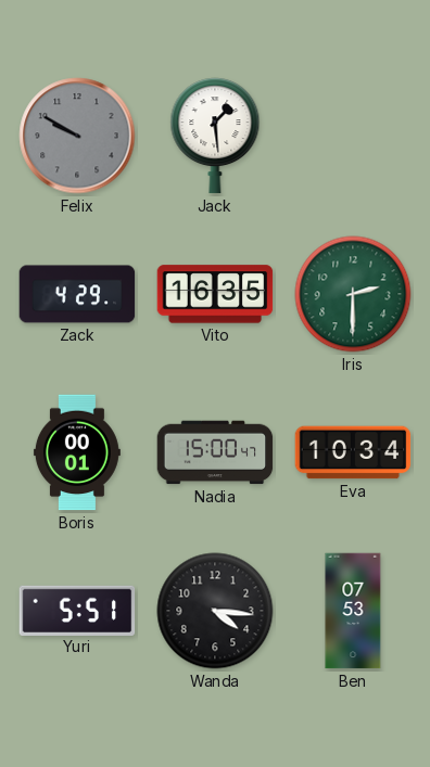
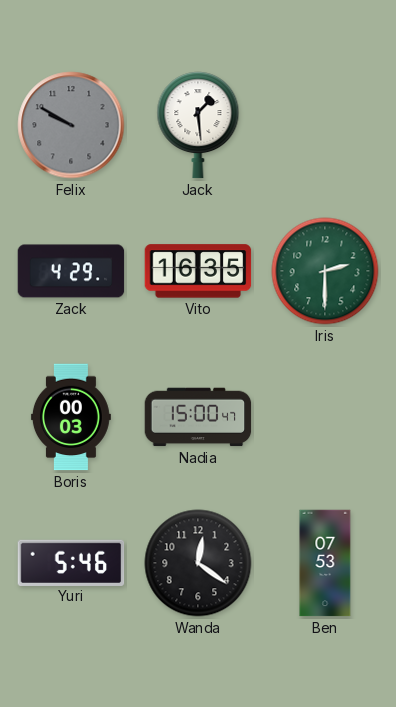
Boris: 00:01 -> 00:03
Eva: 10:34 -> none
Yuri: 5:51 -> 5:46
Wanda: 4:16 -> 12:21
